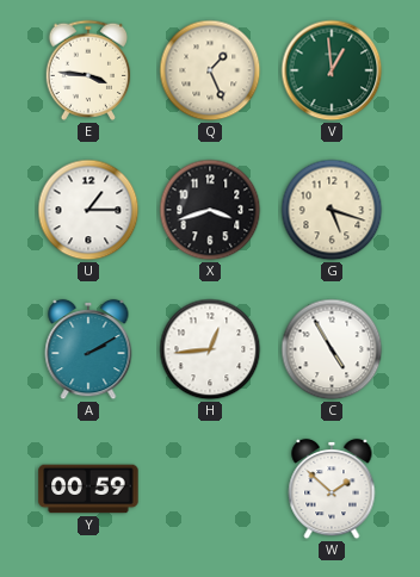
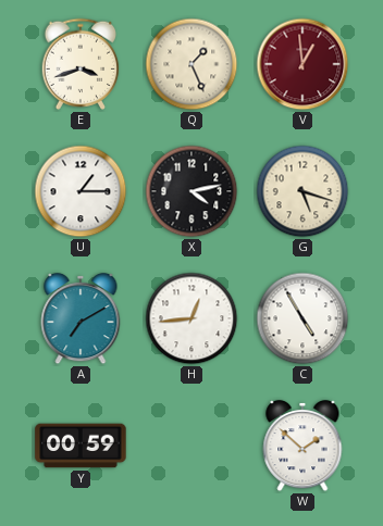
E: 3:46 -> 3:42
V dial: green -> burgundy
X: 3:42 -> 4:13
A: 2:10 -> 7:10
